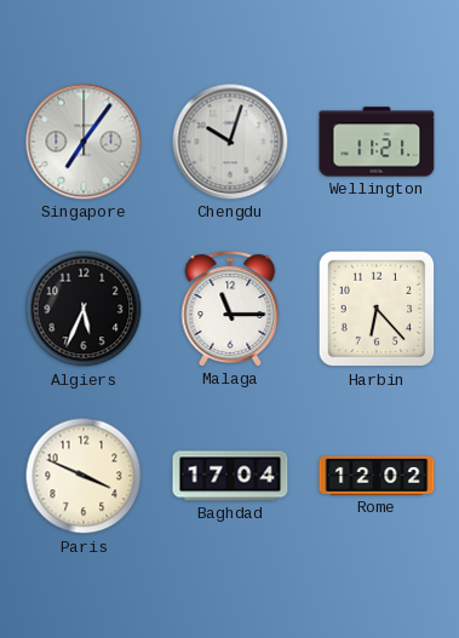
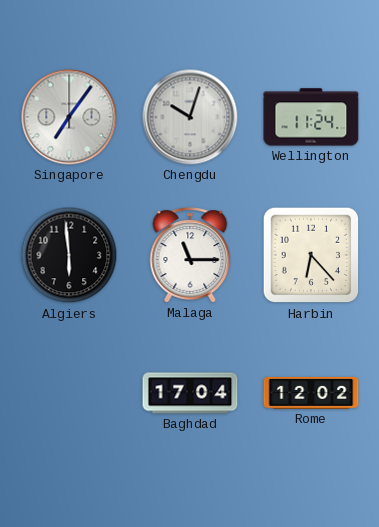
Wellington: 11:21 -> 11:24
Algiers: 5:34 -> 5:59
Paris: 3:49 -> none
